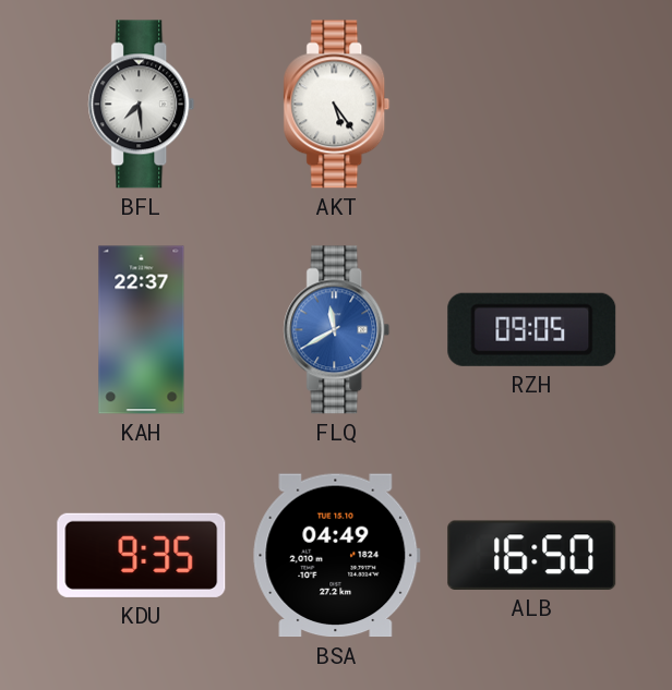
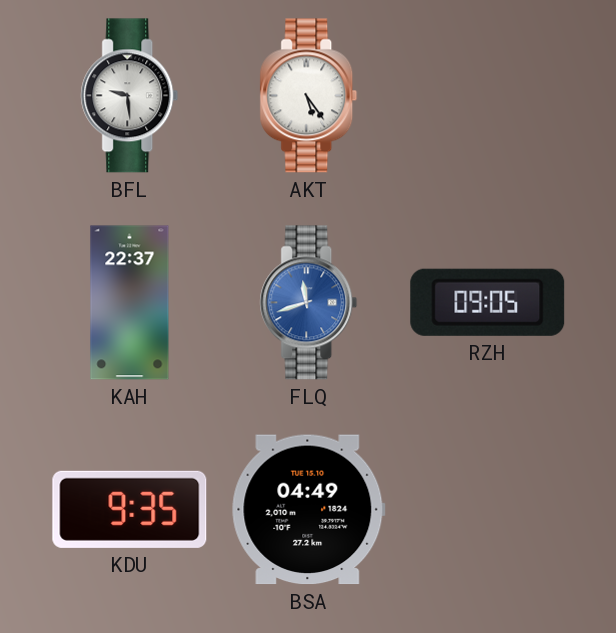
BFL: 7:29 -> 9:29
FLQ: 11:40 -> 11:42
ALB: 16:50 -> none
